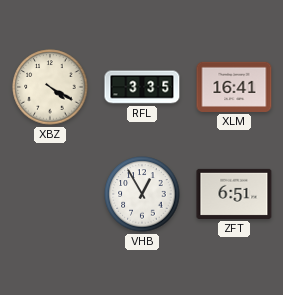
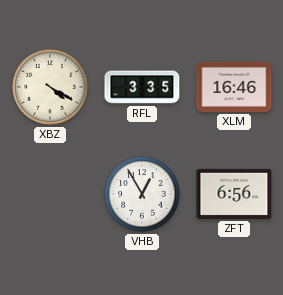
XLM: 16:41 -> 16:46
ZFT: 6:51 -> 6:56
